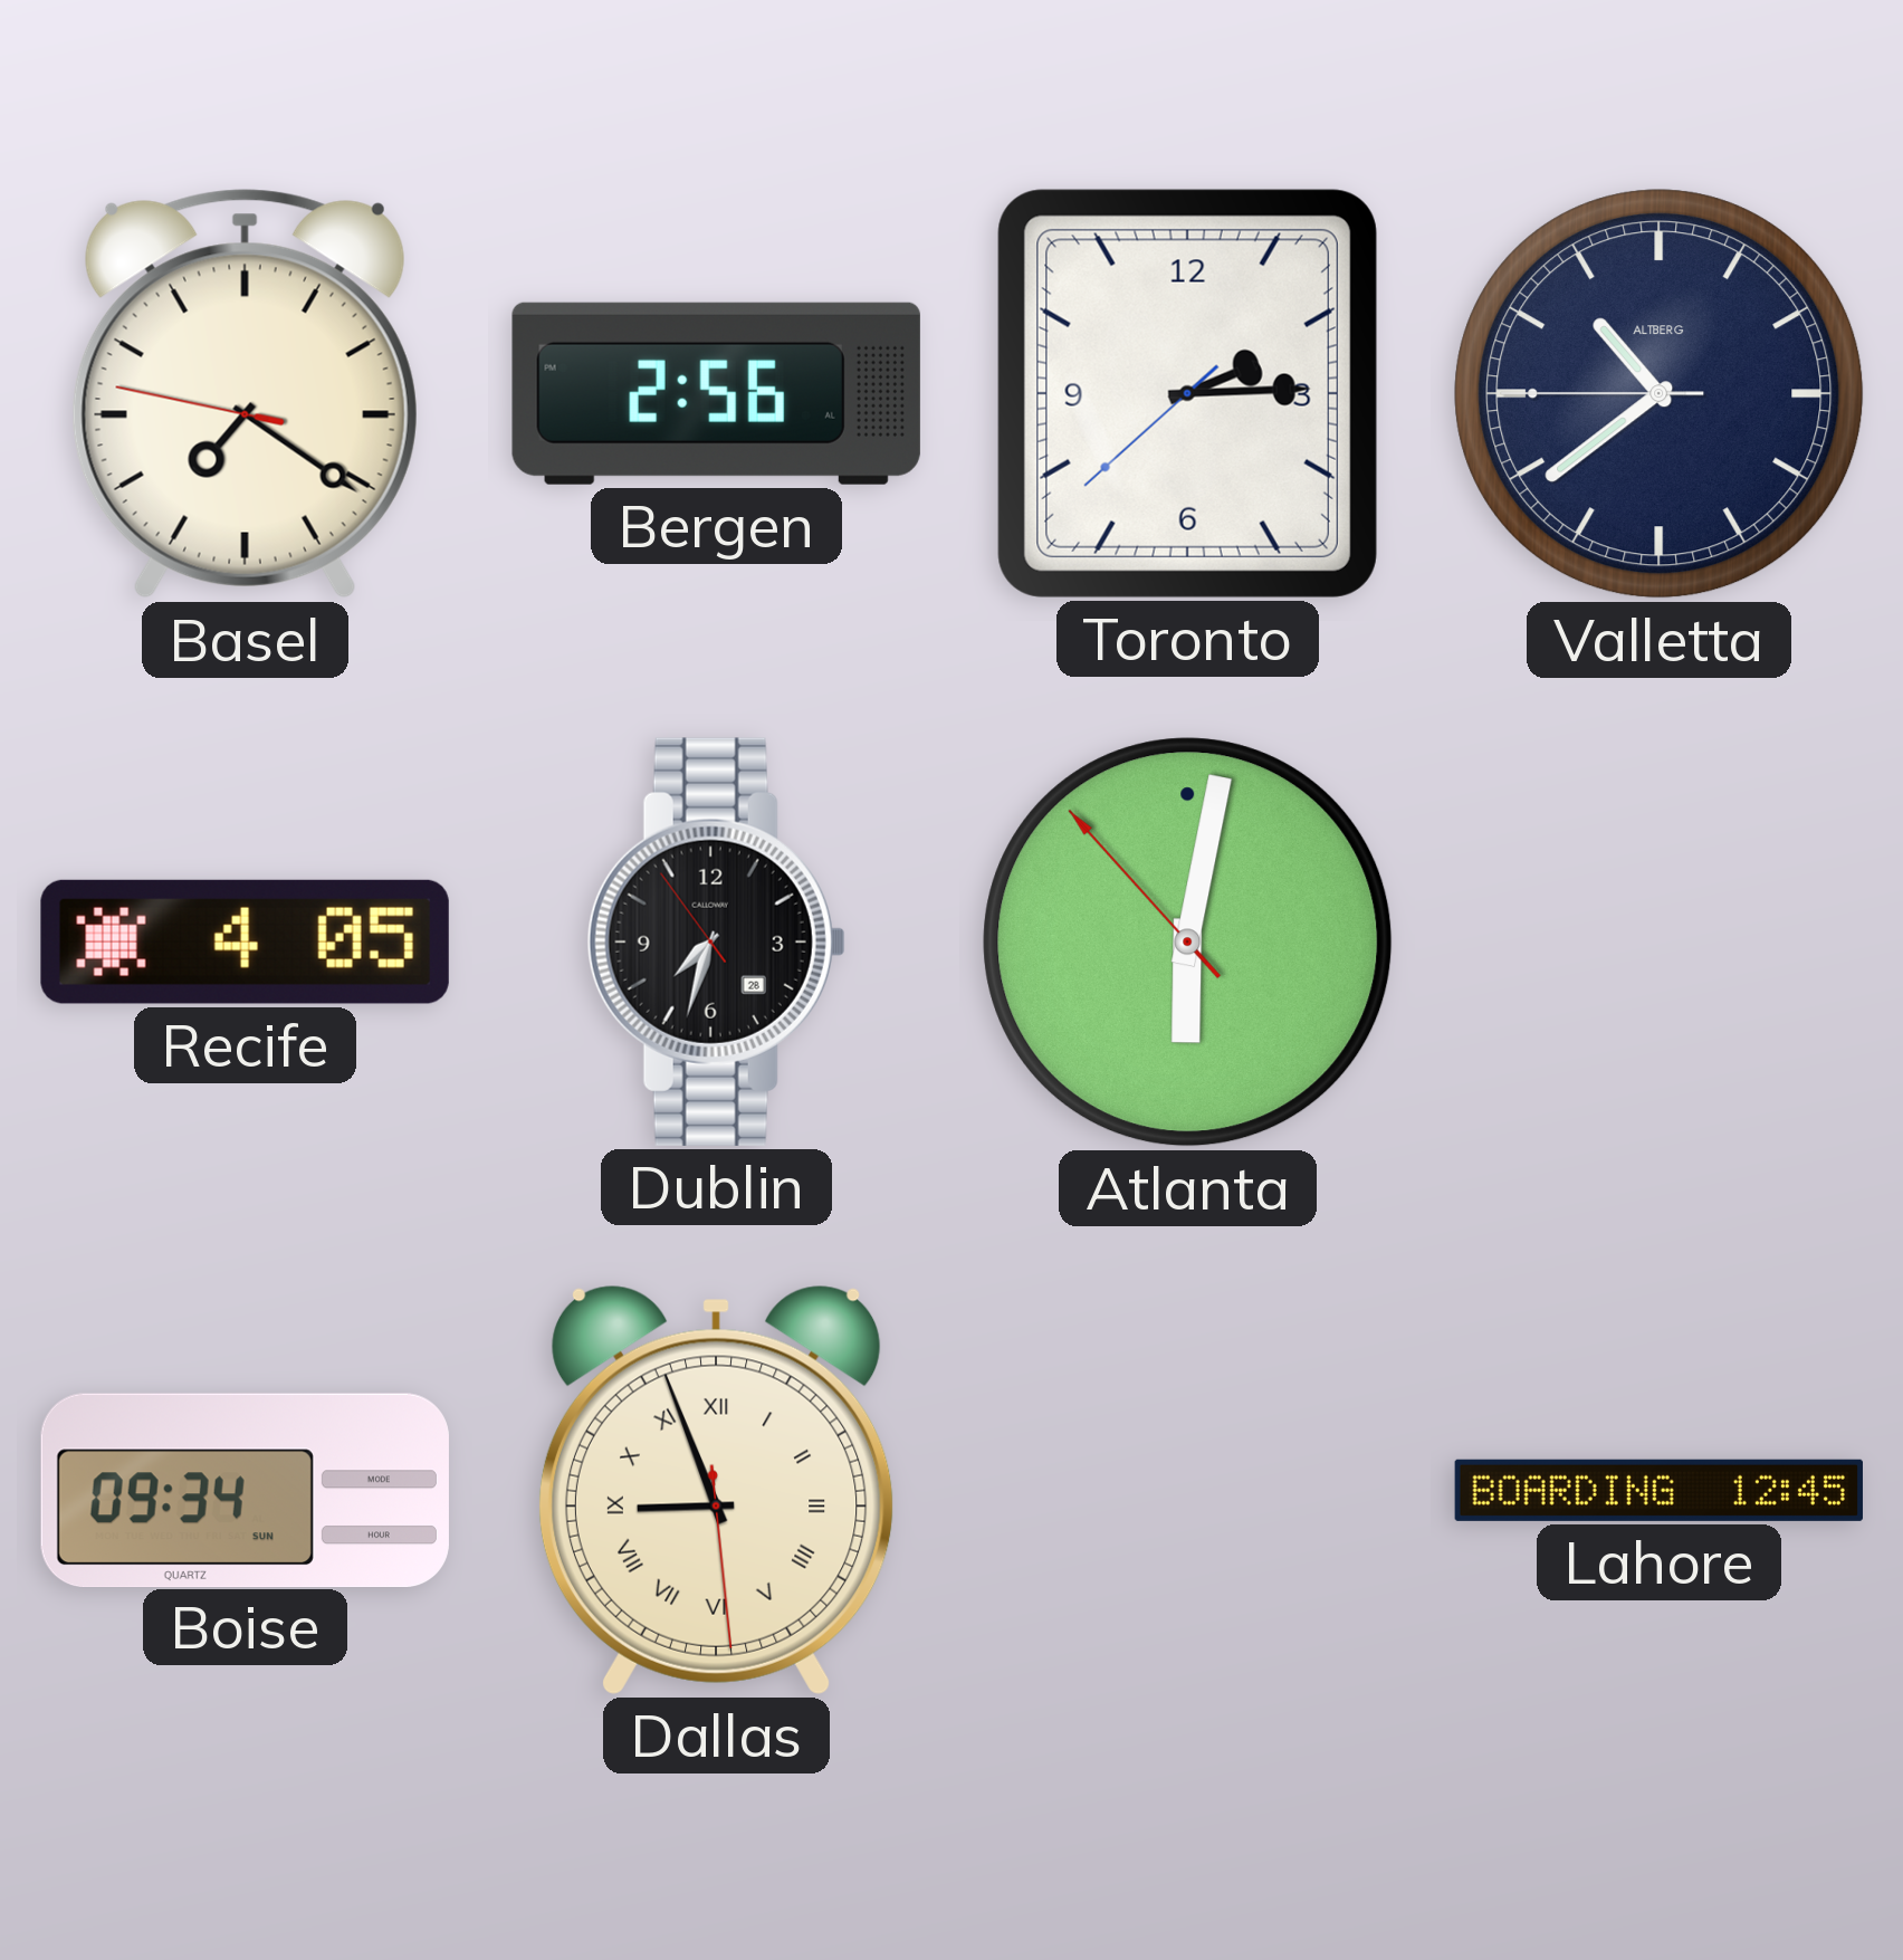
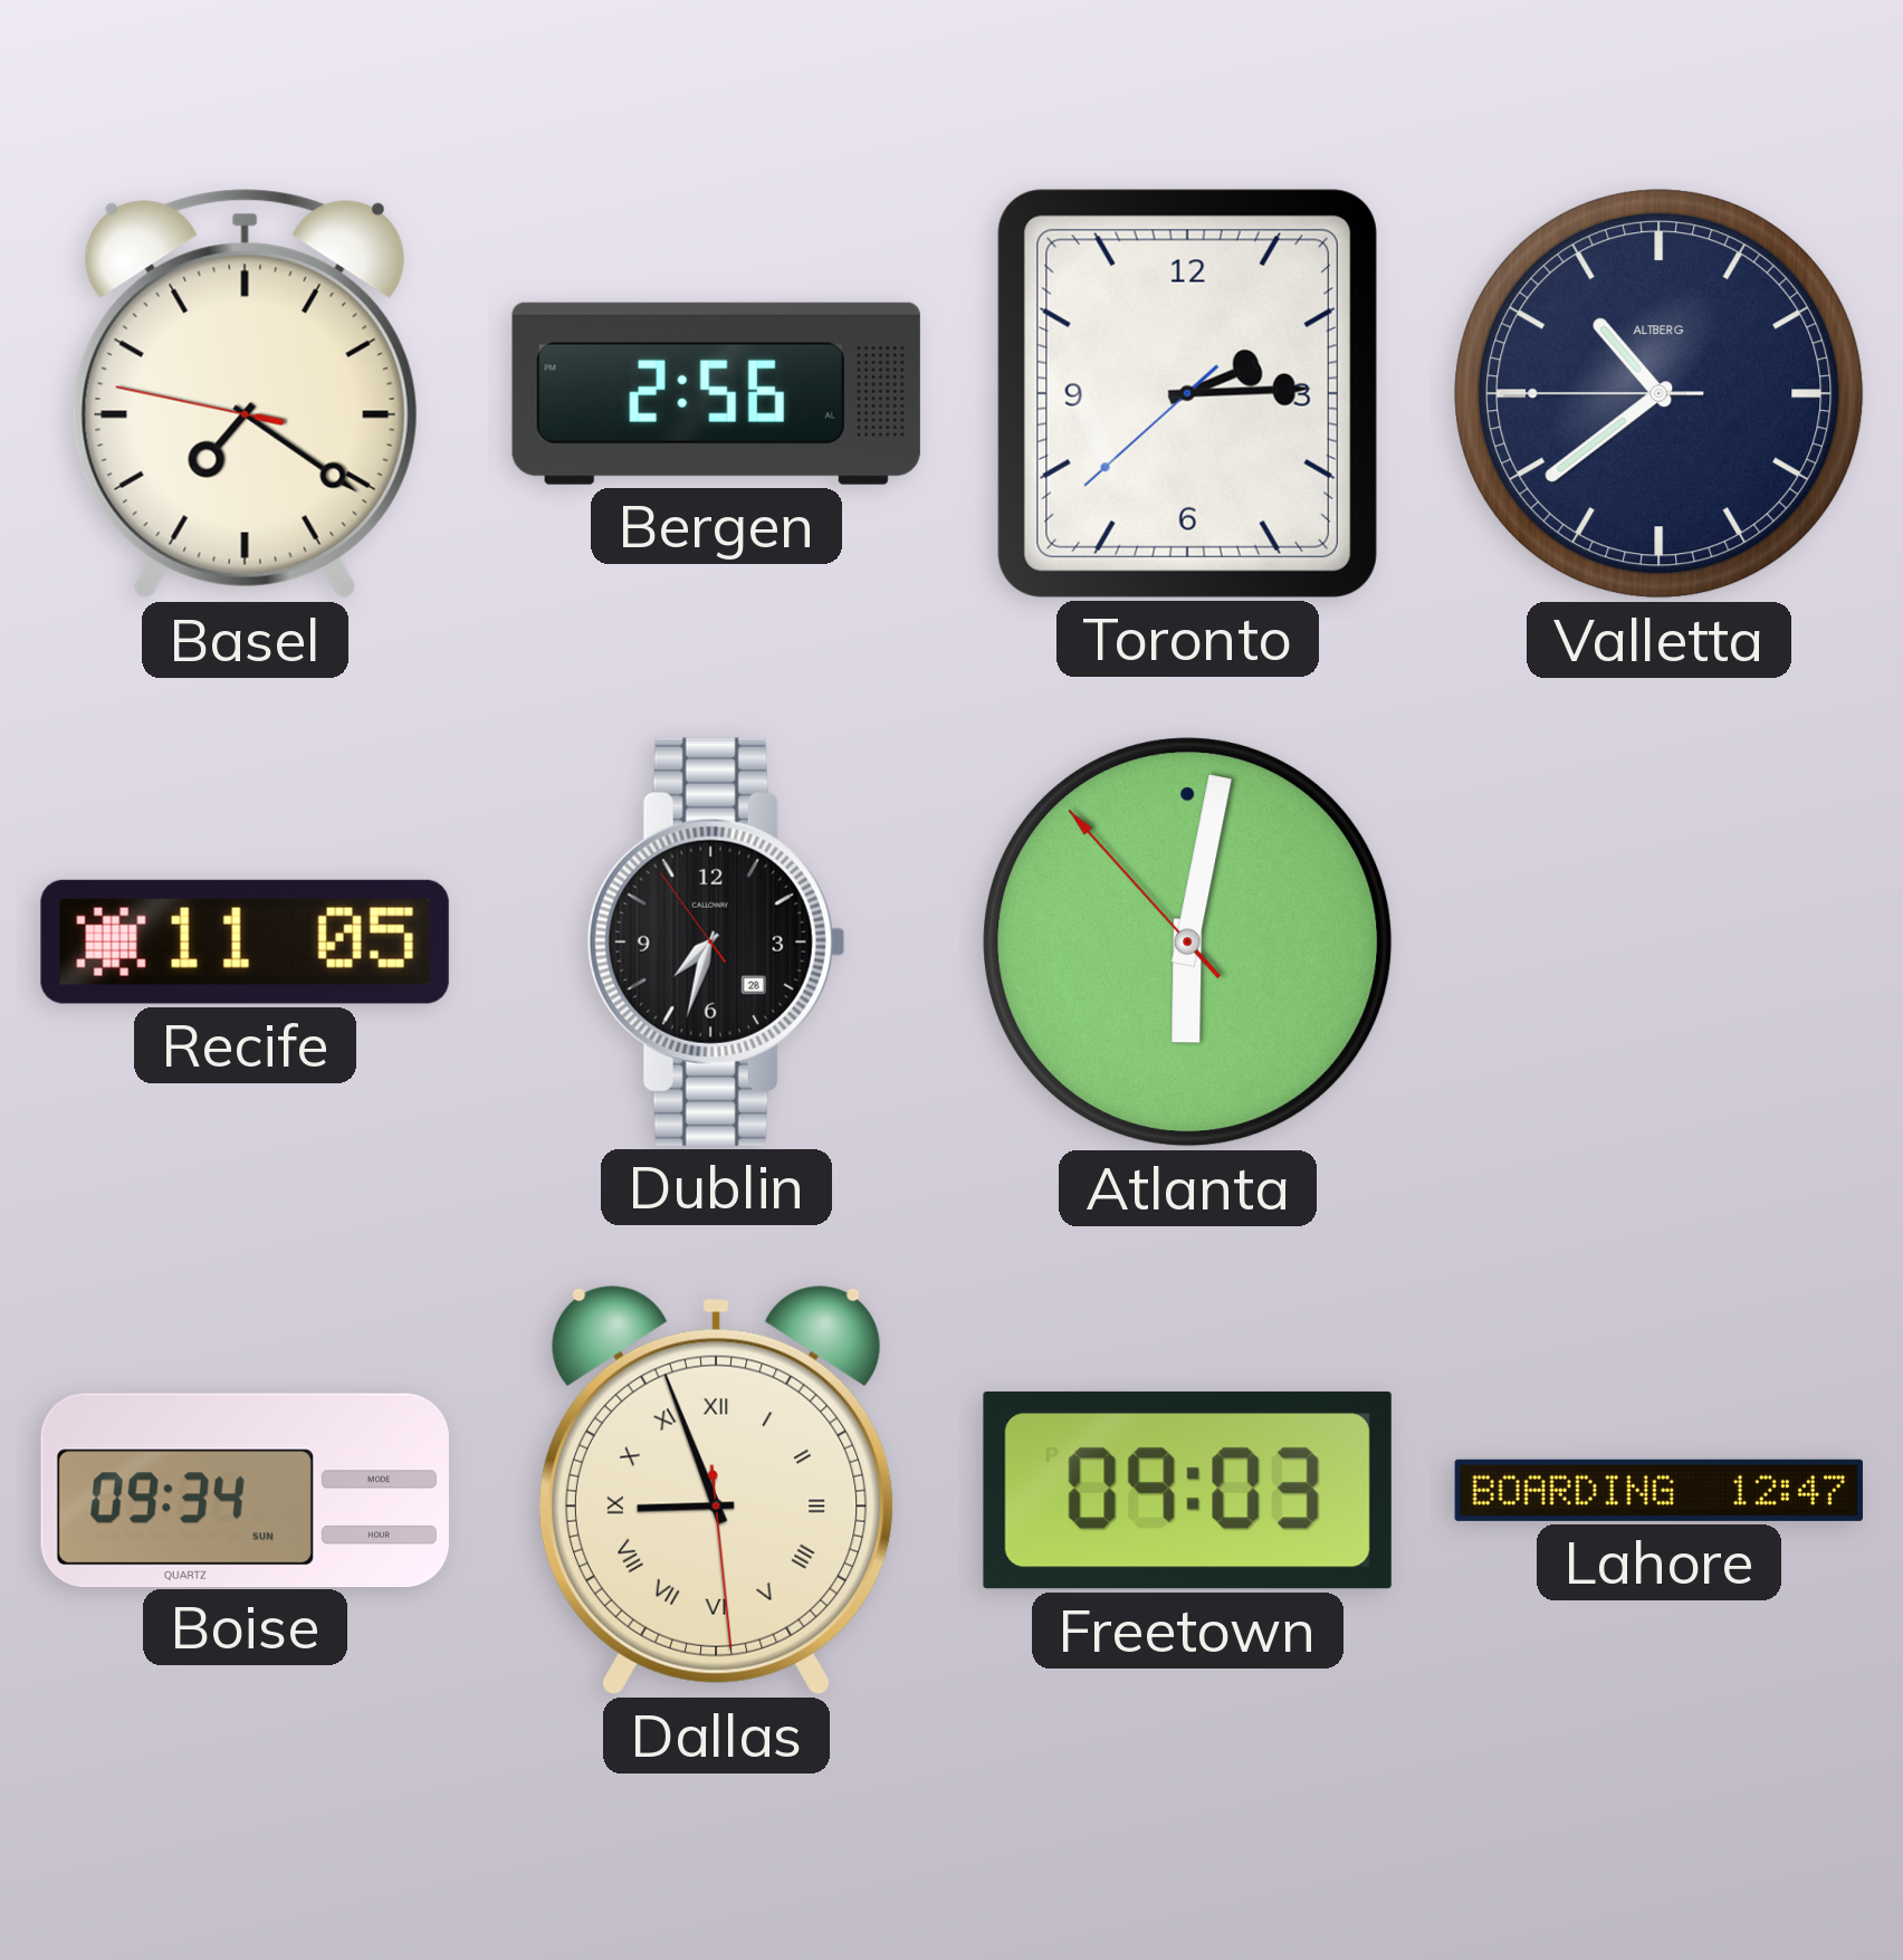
Recife: 4:05 -> 11:05
Freetown: none -> 09:03
Lahore: 12:45 -> 12:47
